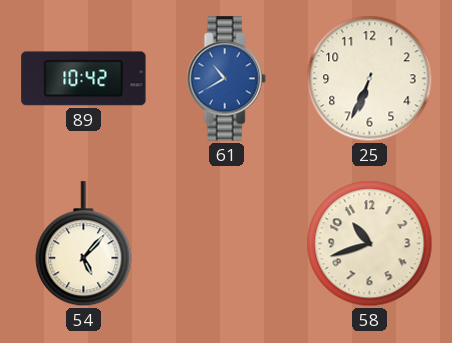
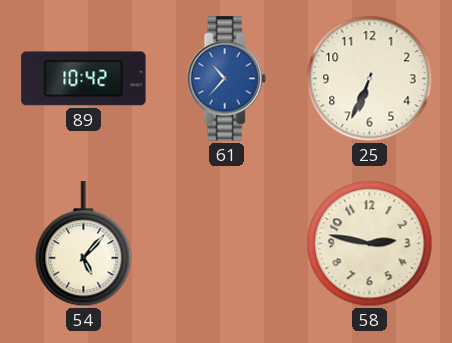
61: 10:40 -> 10:37
58: 10:42 -> 2:47
